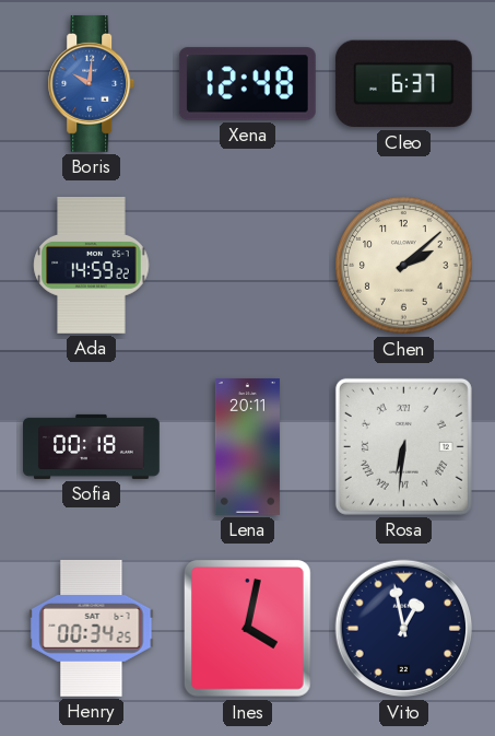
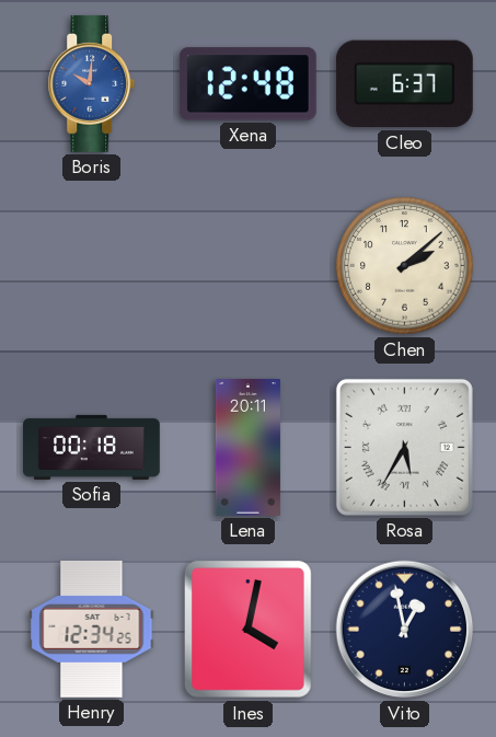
Ada: 14:59 -> none
Rosa: 6:31 -> 5:35
Henry: 00:34 -> 12:34
